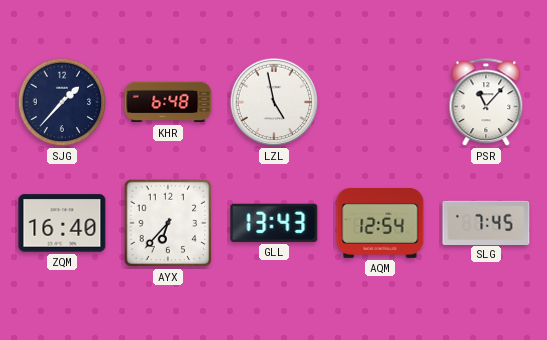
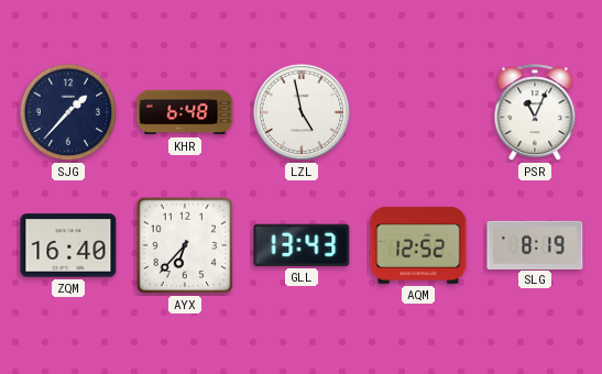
PSR: 11:07 -> 11:04
AQM: 12:54 -> 12:52
SLG: 7:45 -> 8:19
